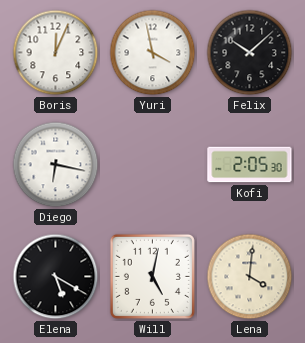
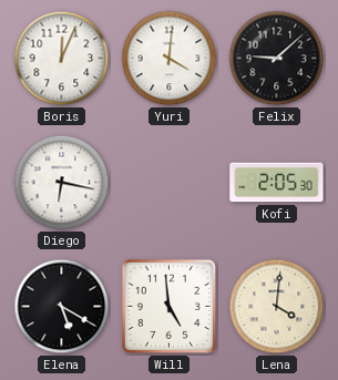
Yuri: 3:58 -> 4:01
Felix: 10:08 -> 9:08
Will: 5:02 -> 4:59
